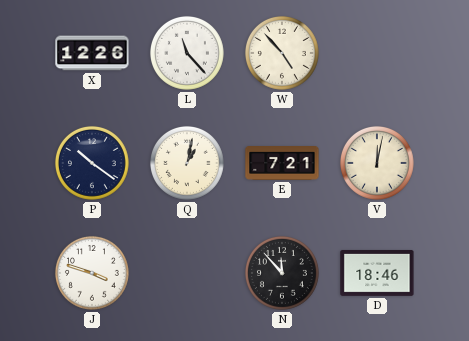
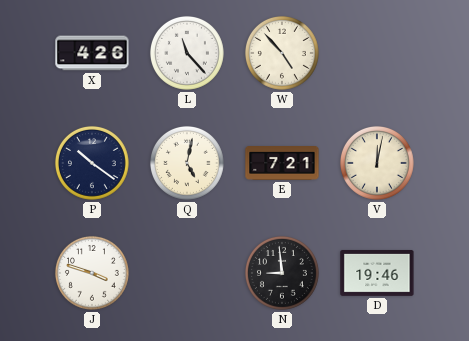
X: 12:26 -> 4:26
Q: 1:02 -> 5:02
N: 11:53 -> 8:59
D: 18:46 -> 19:46
